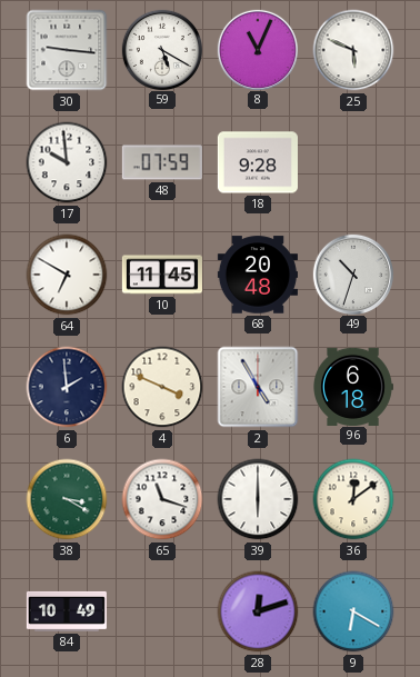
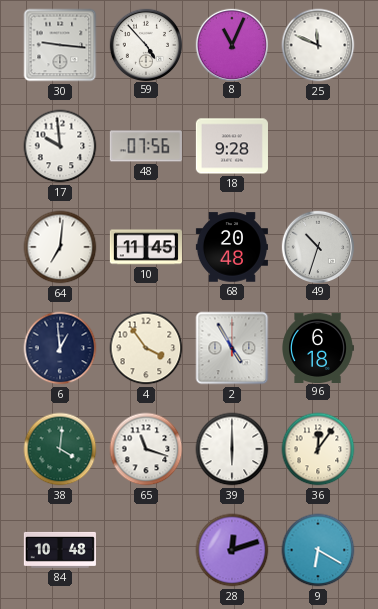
59: 5:20 -> 4:53
25: 5:49 -> 11:49
48: 07:59 -> 07:56
64: 6:50 -> 7:01
6: 1:59 -> 12:59
4: 3:49 -> 3:54
38: 3:20 -> 4:01
36: 12:09 -> 12:06
84: 10:49 -> 10:48
